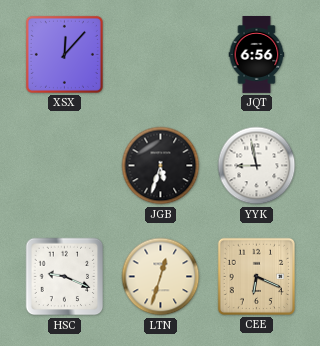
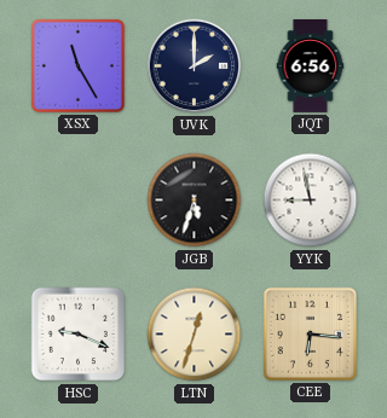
XSX: 12:07 -> 11:25
UVK: none -> 2:00
CEE: 6:19 -> 6:16
